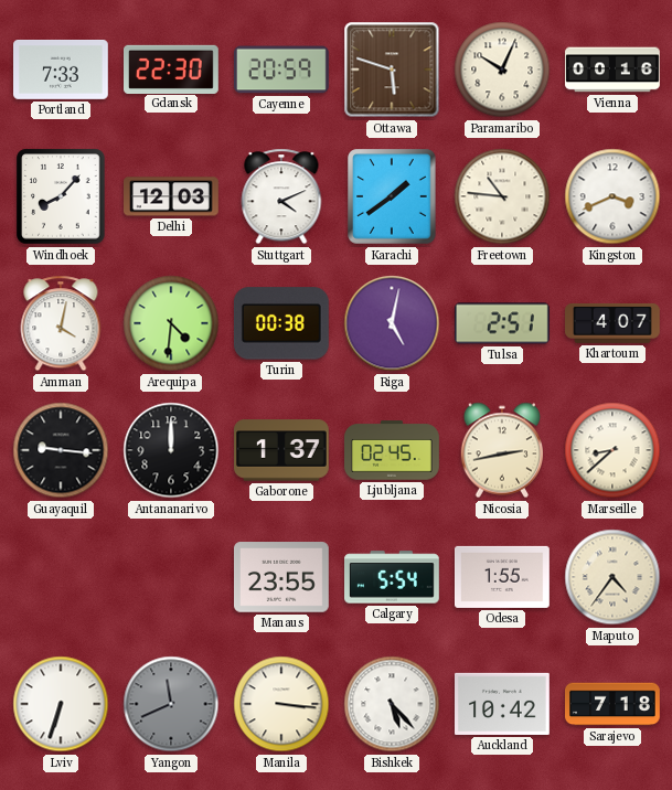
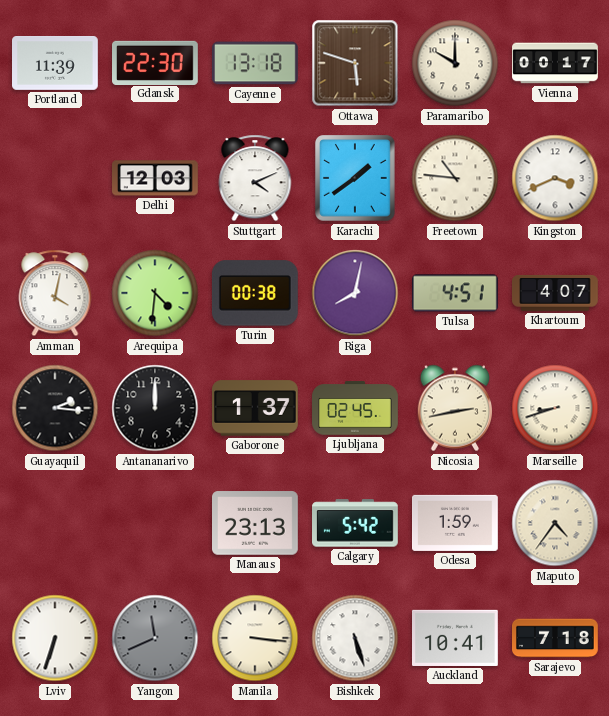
Portland: 7:33 -> 11:39
Cayenne: 20:59 -> 13:18
Paramaribo: 10:04 -> 10:00
Vienna: 00:16 -> 00:17
Windhoek: 8:07 -> none
Riga: 5:02 -> 8:02
Tulsa: 2:51 -> 4:51
Guayaquil: 9:16 -> 2:16
Marseille: 8:38 -> 8:42
Manaus: 23:55 -> 23:13
Calgary: 5:54 -> 5:42
Odesa: 1:55 -> 1:59
Bishkek: 5:23 -> 5:27
Auckland: 10:42 -> 10:41
